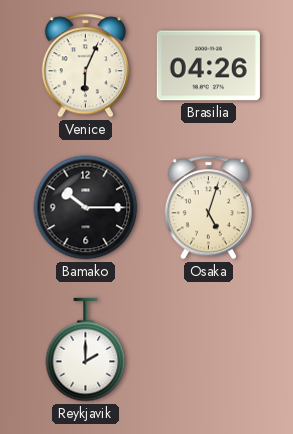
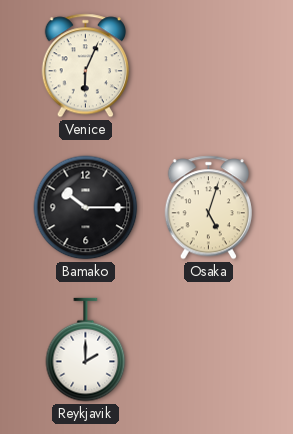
Brasilia: 04:26 -> none
